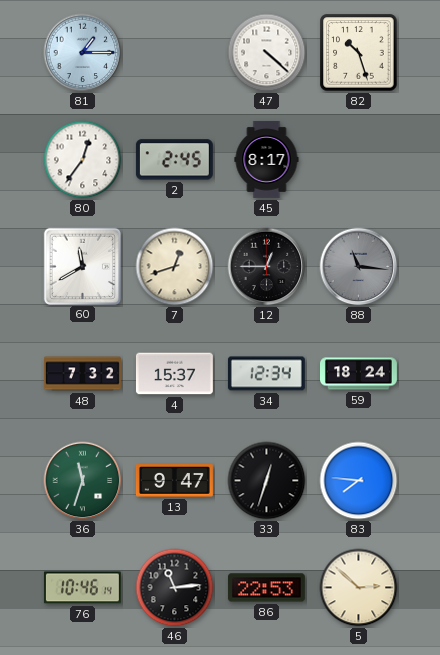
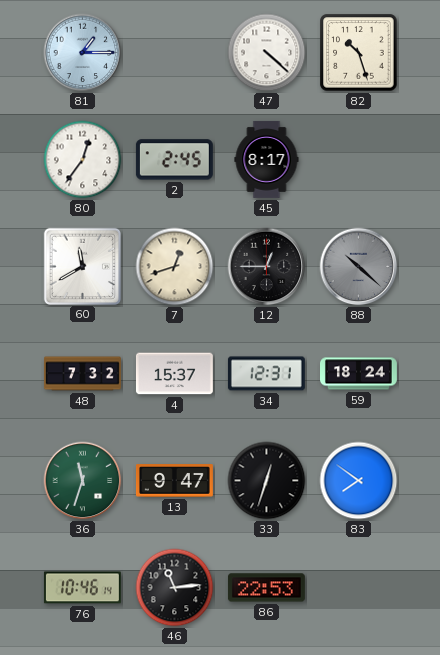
88: 11:16 -> 10:22
34: 12:34 -> 12:31
83: 7:46 -> 7:51
5: 2:52 -> none
